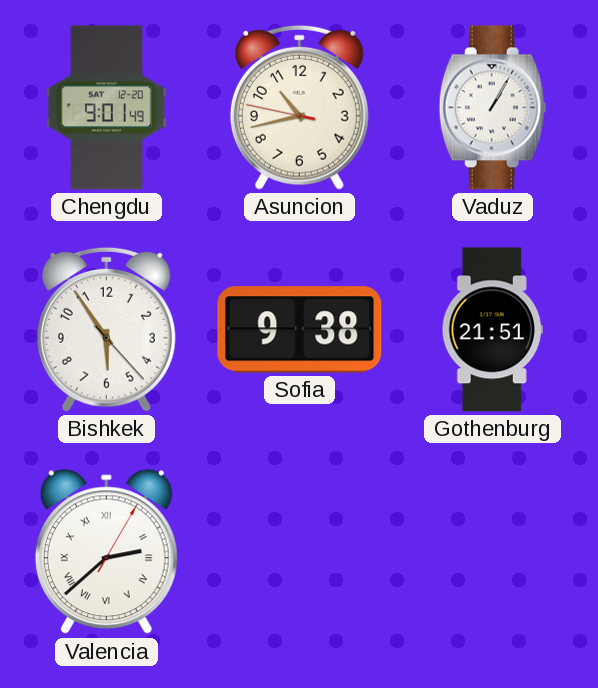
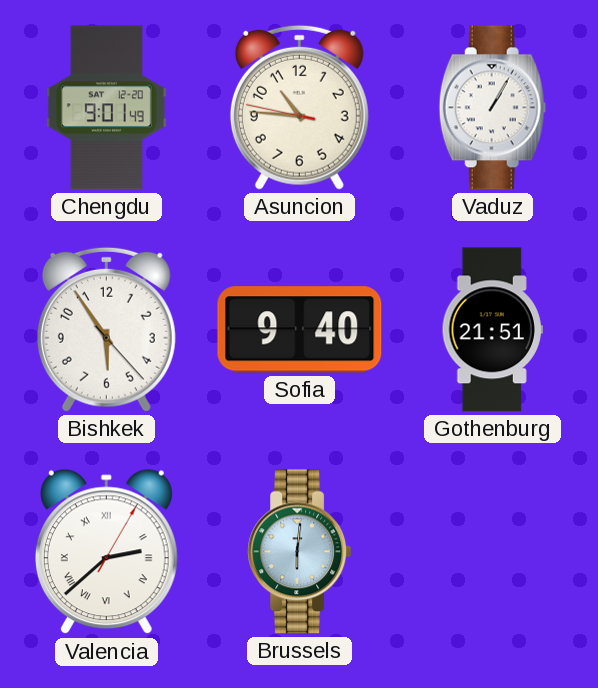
Asuncion: 10:42 -> 10:45
Sofia: 9:38 -> 9:40
Brussels: none -> 6:01
